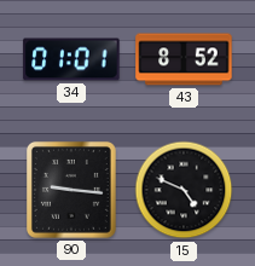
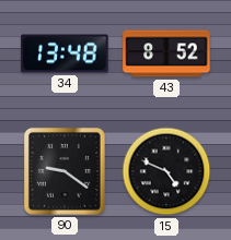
34: 01:01 -> 13:48
90: 9:16 -> 9:21
